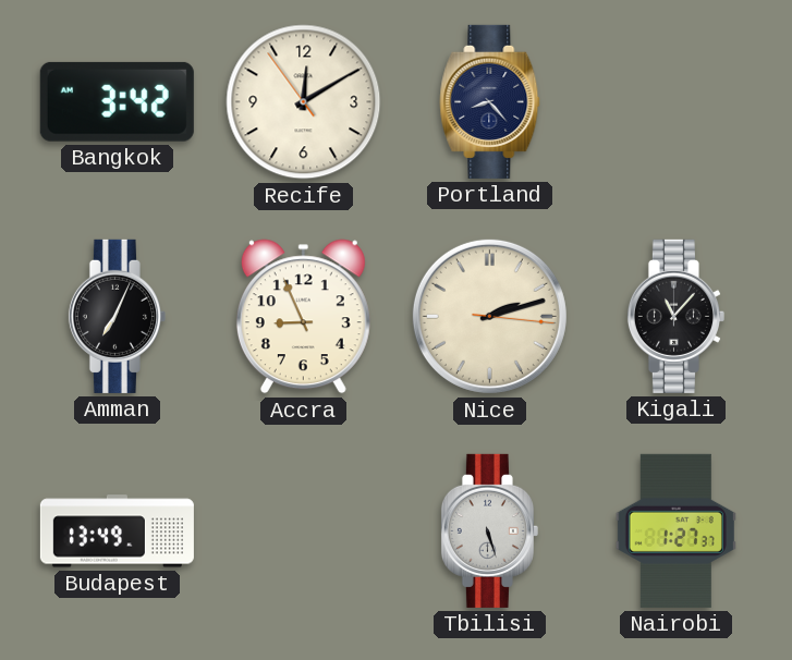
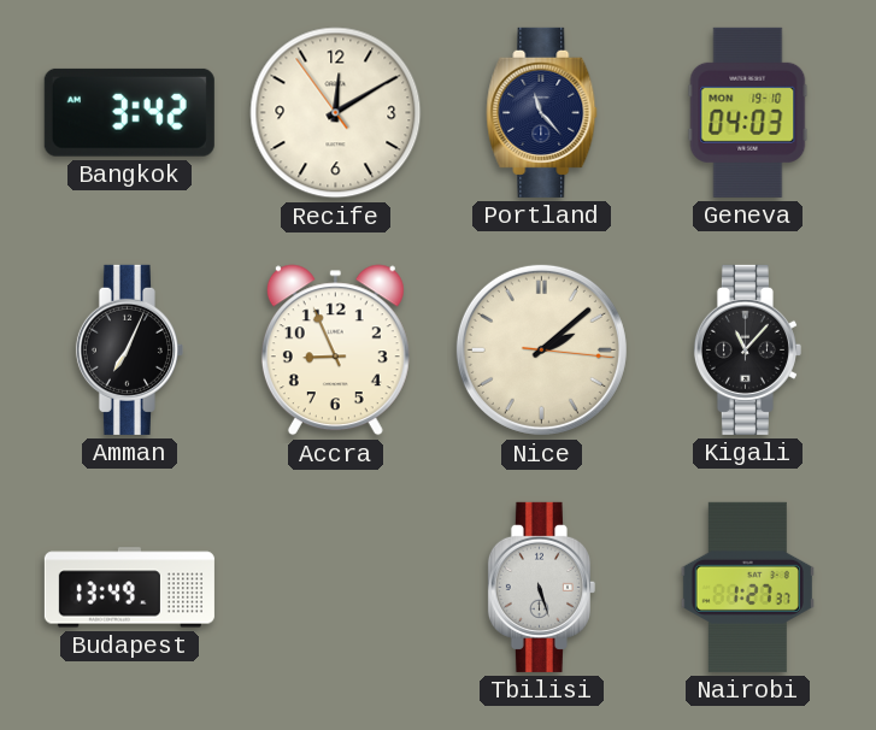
Portland: 8:23 -> 11:23
Geneva: none -> 04:03
Nice: 2:12 -> 2:08
